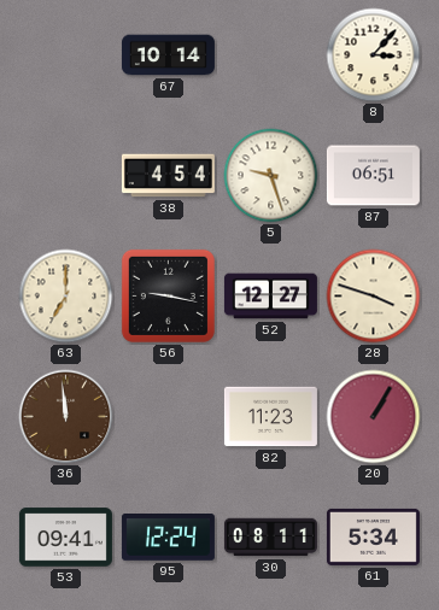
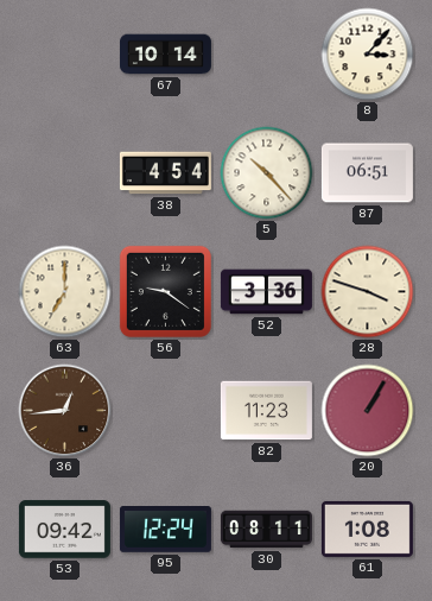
5: 9:27 -> 10:23
56: 9:17 -> 9:21
52: 12:27 -> 3:36
36: 11:59 -> 12:44
53: 09:41 -> 09:42
61: 5:34 -> 1:08
